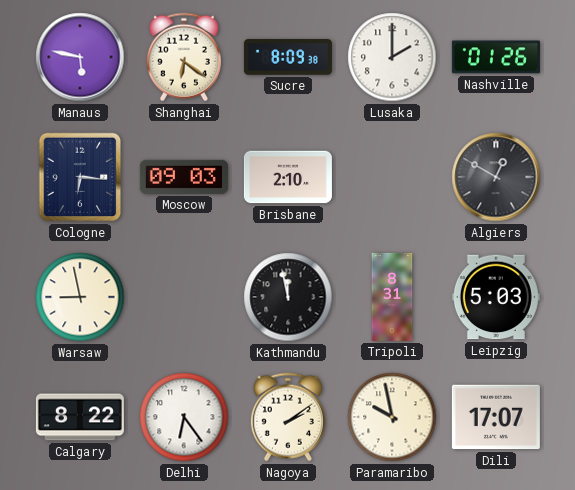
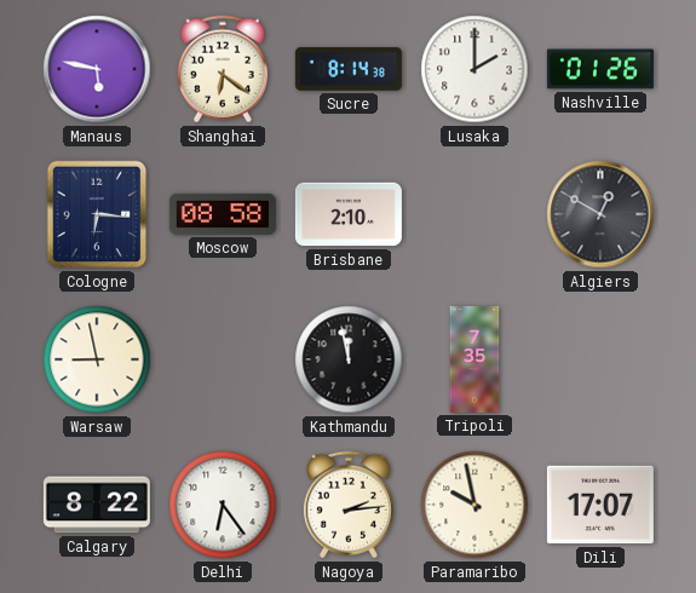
Sucre: 8:09 -> 8:14
Moscow: 09:03 -> 08:58
Tripoli: 8:31 -> 7:35
Leipzig: 5:03 -> none
Nagoya: 2:09 -> 2:14
